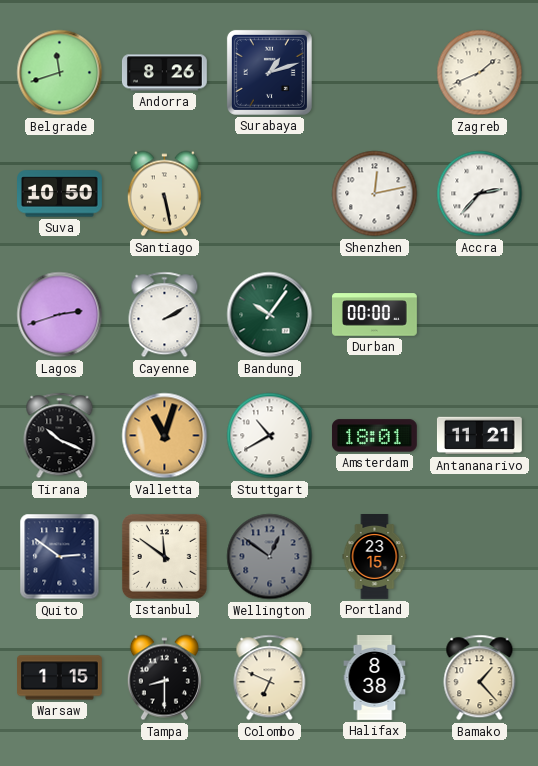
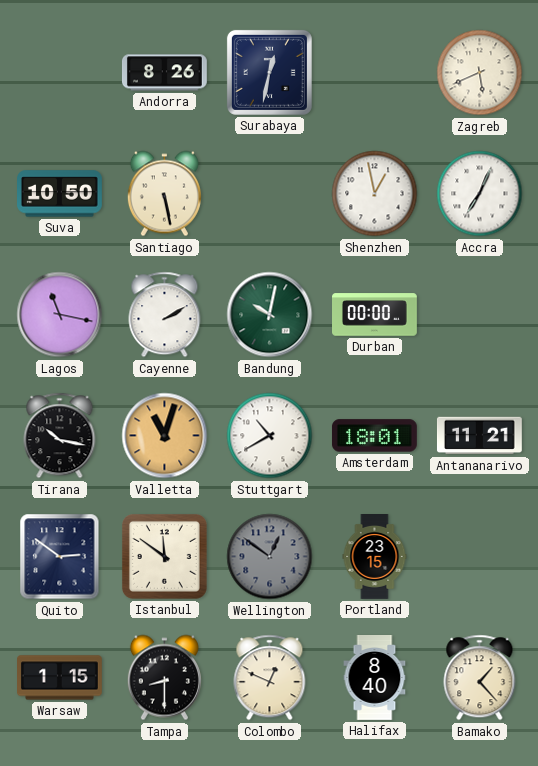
Belgrade: 11:42 -> none
Surabaya: 1:12 -> 12:32
Zagreb: 1:41 -> 5:41
Shenzhen: 12:13 -> 12:58
Accra: 2:37 -> 7:04
Lagos: 2:42 -> 11:17
Bandung: 10:06 -> 10:02
Tirana: 10:19 -> 10:17
Colombo: 6:49 -> 12:49
Halifax: 8:38 -> 8:40
